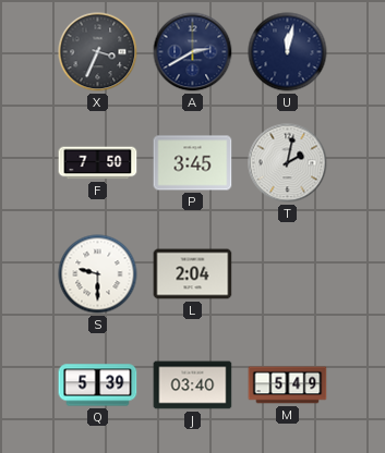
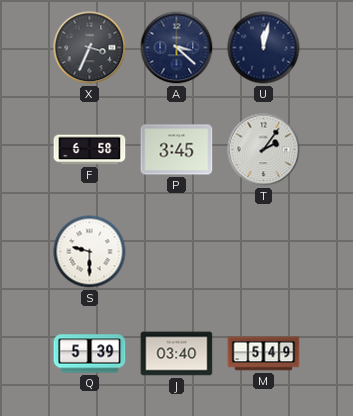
A: 2:40 -> 3:22
F: 7:50 -> 6:58
T: 2:02 -> 2:06
L: 2:04 -> none
